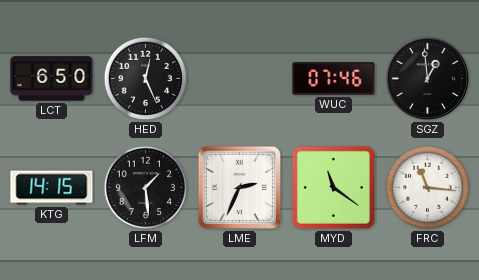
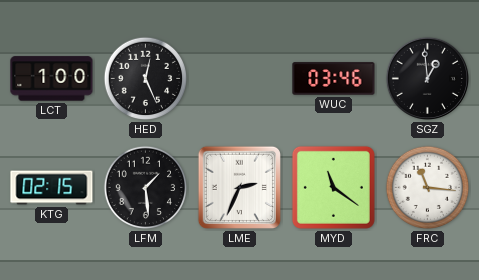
LCT: 6:50 -> 1:00
WUC: 07:46 -> 03:46
KTG: 14:15 -> 02:15
